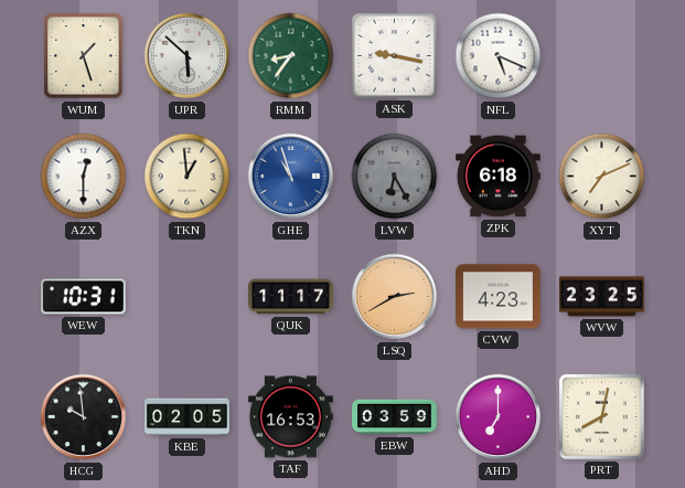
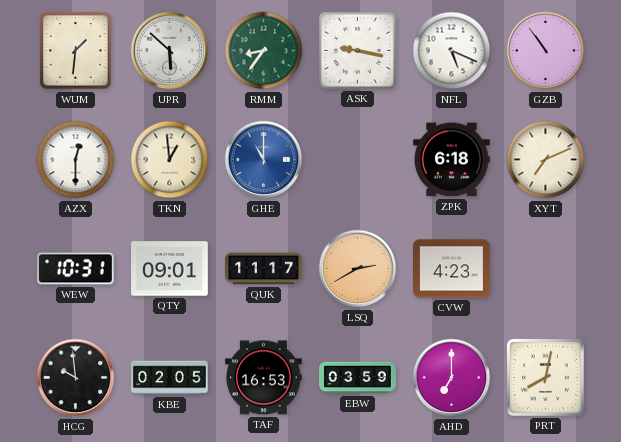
WUM: 1:27 -> 1:31
GZB: none -> 10:54
GHE: 10:57 -> 11:00
LVW: 6:25 -> none
QTY: none -> 09:01
WVW: 23:25 -> none
